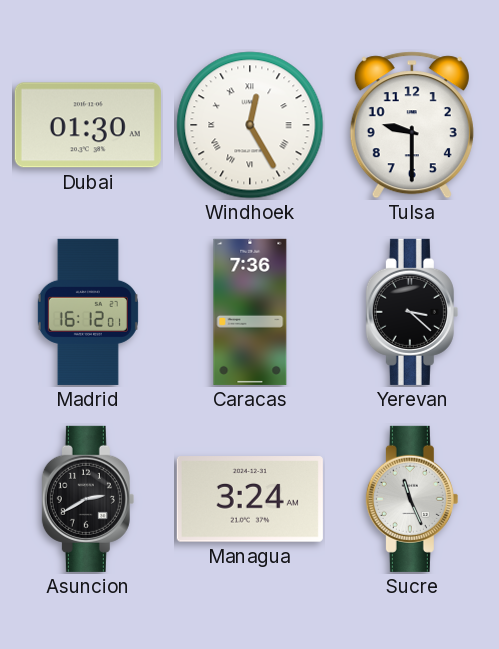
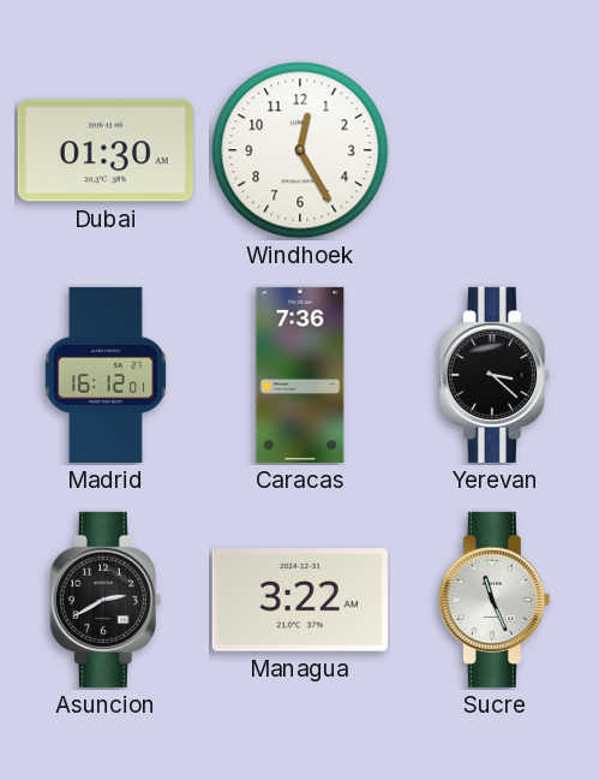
Windhoek numerals: Roman -> Arabic
Tulsa: 9:30 -> none
Managua: 3:24 -> 3:22
